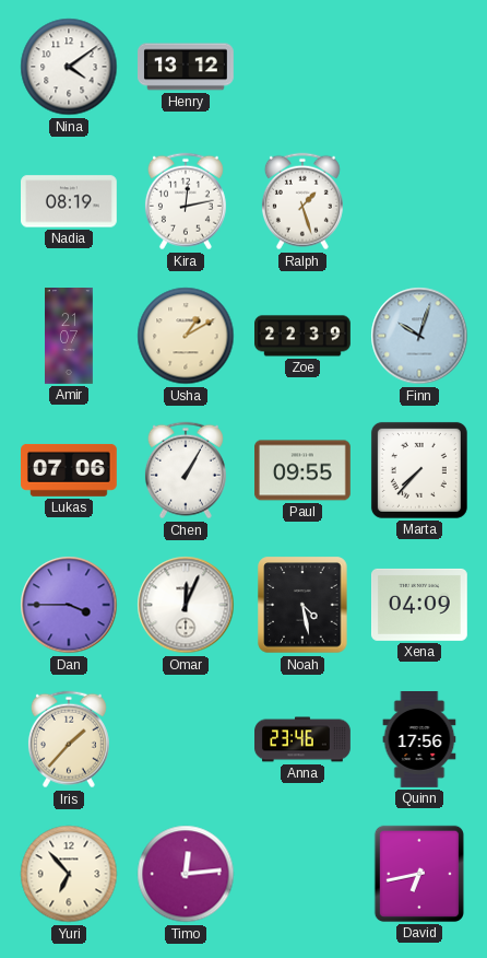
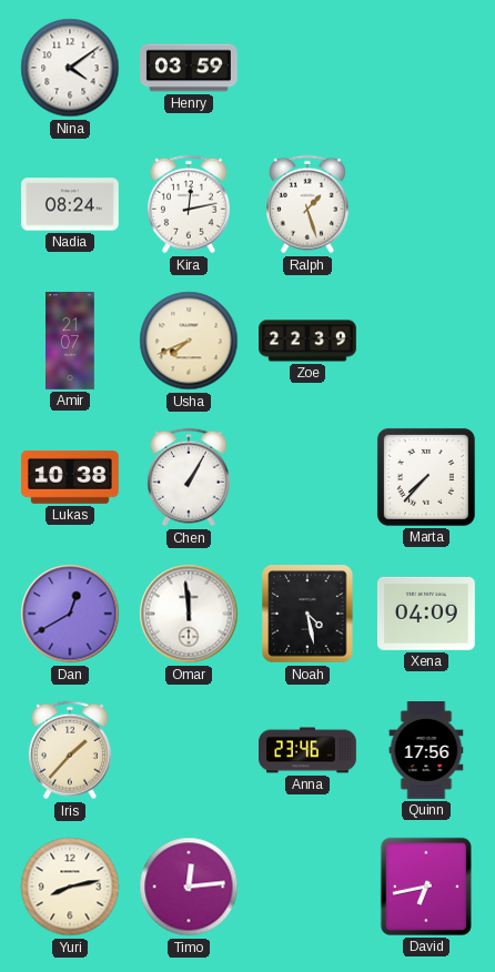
Henry: 13:12 -> 03:59
Nadia: 08:19 -> 08:24
Usha: 1:10 -> 7:41
Finn: 10:03 -> none
Lukas: 07:06 -> 10:38
Paul: 09:55 -> none
Dan: 3:45 -> 12:40
Omar: 12:04 -> 11:59
Yuri: 6:53 -> 8:13
